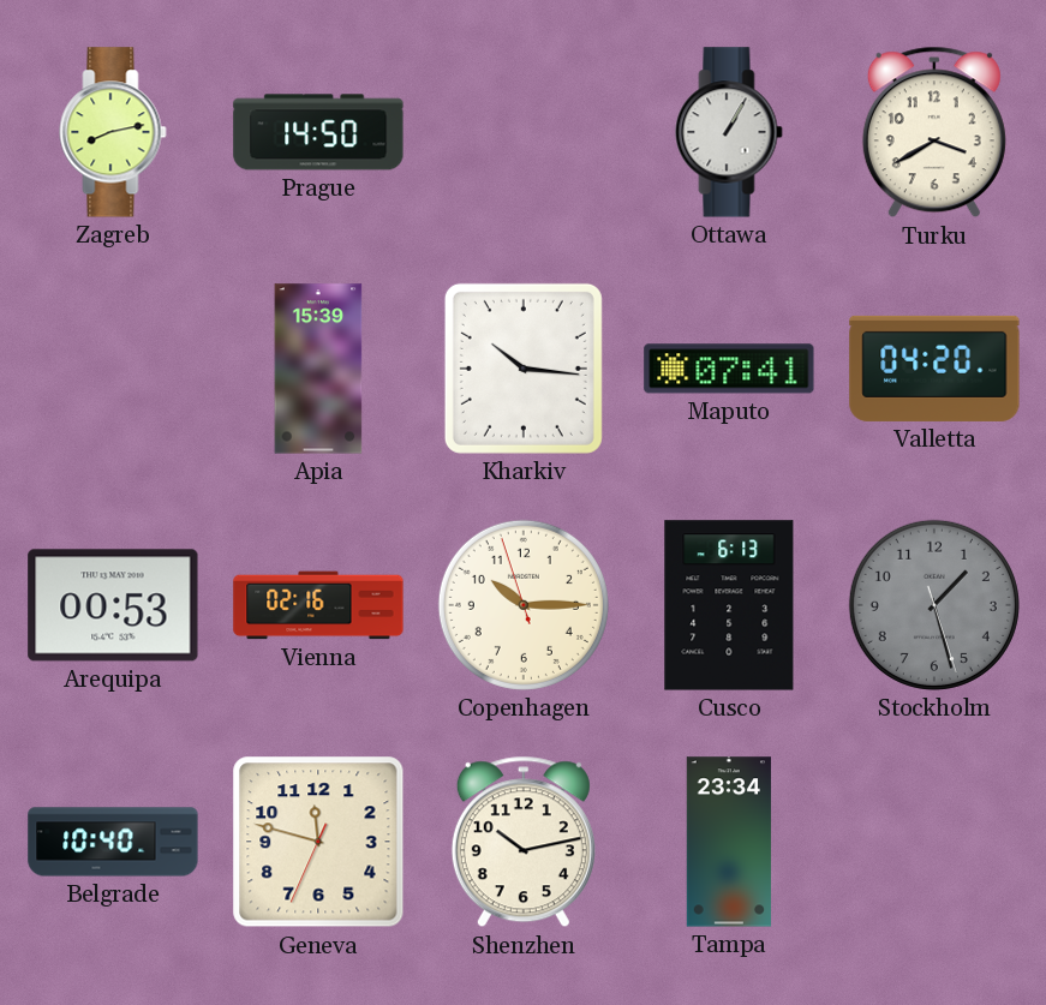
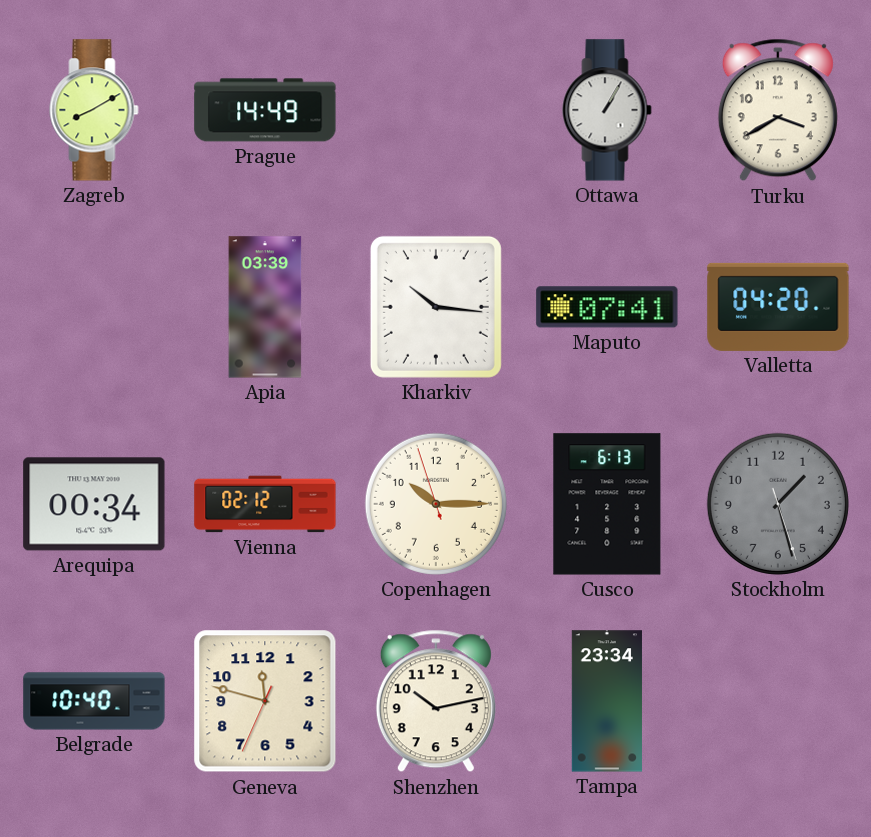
Zagreb: 8:13 -> 8:10
Prague: 14:50 -> 14:49
Apia: 15:39 -> 03:39
Arequipa: 00:53 -> 00:34
Vienna: 02:16 -> 02:12
